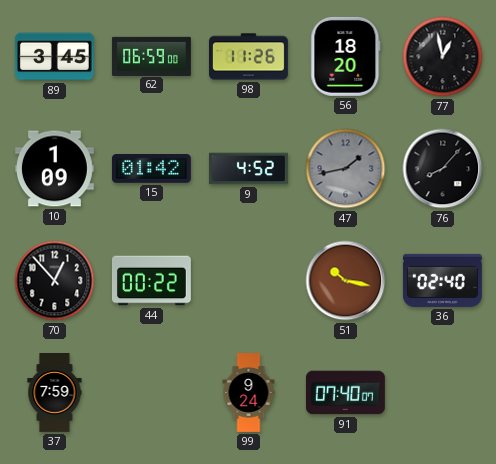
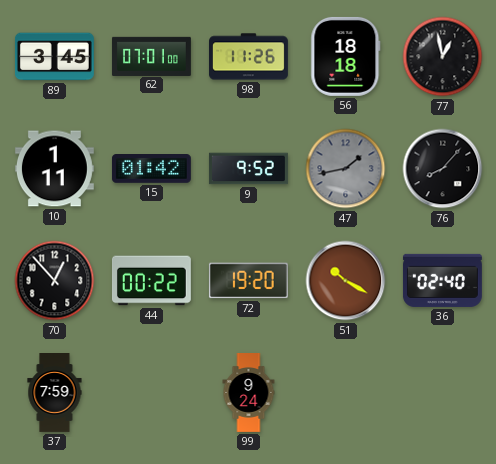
62: 06:59 -> 07:01
56: 18:20 -> 18:18
10: 1:09 -> 1:11
9: 4:52 -> 9:52
72: none -> 19:20
51: 10:17 -> 10:20
91: 07:40 -> none
